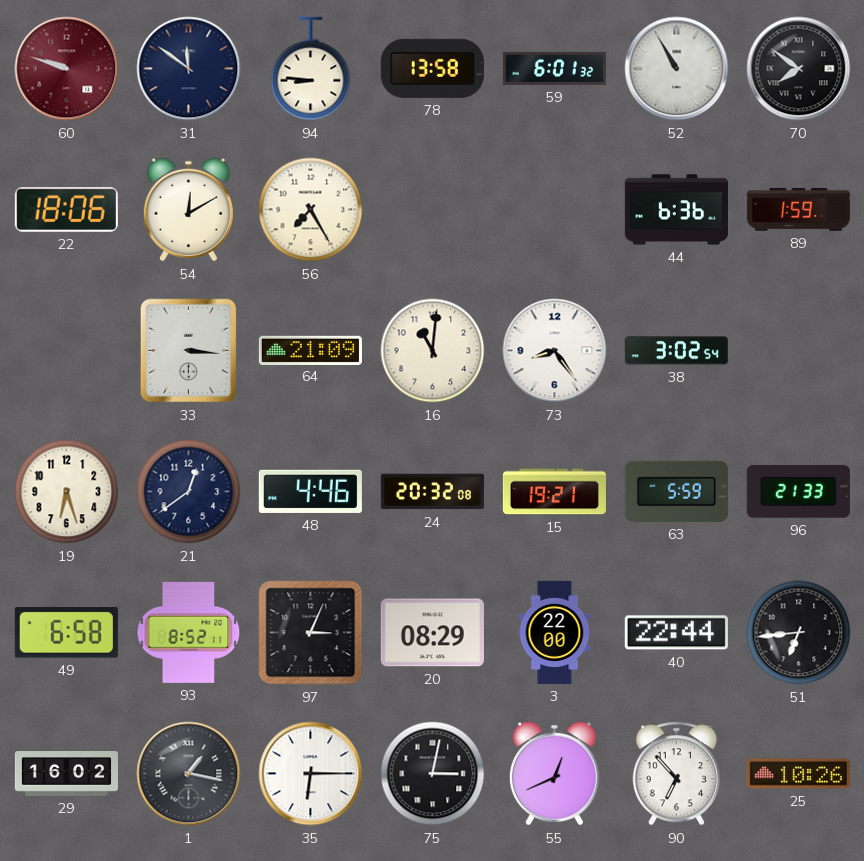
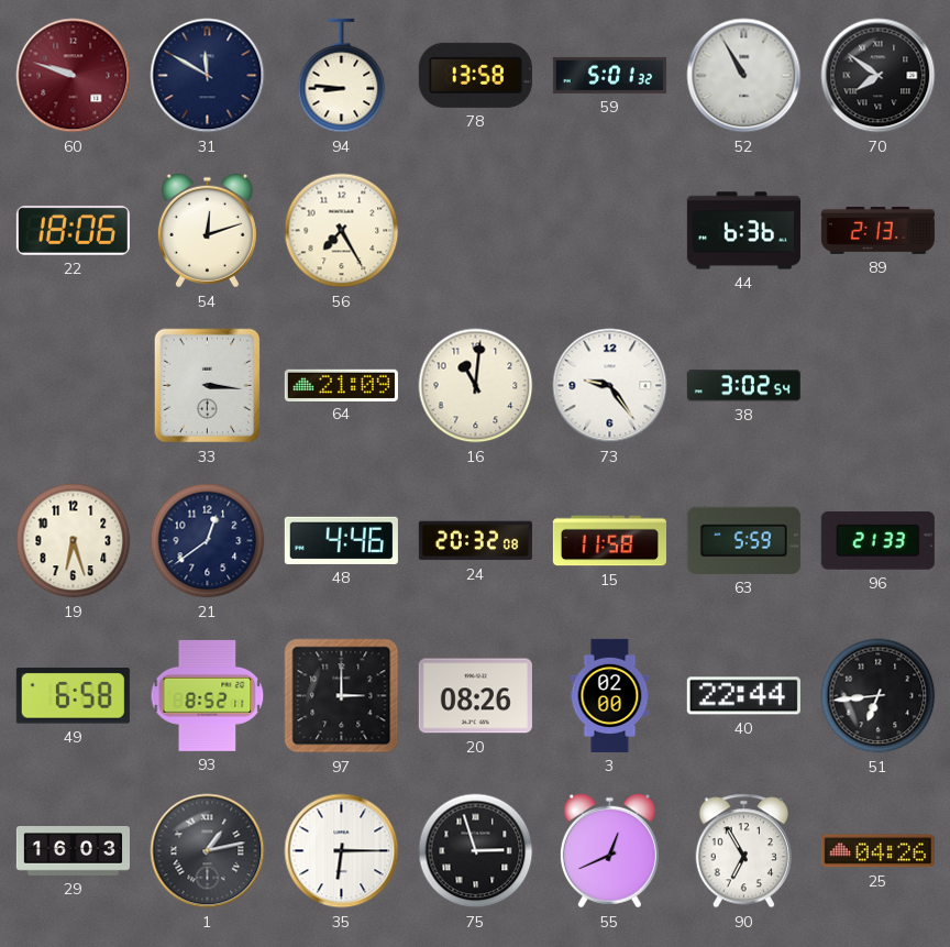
31: 11:51 -> 11:50
59: 6:01 -> 5:01
54: 12:10 -> 12:12
89: 1:59 -> 2:13
73: 8:24 -> 9:24
15: 19:21 -> 11:58
97: 3:04 -> 3:00
20: 08:29 -> 08:26
3: 22:00 -> 02:00
29: 16:02 -> 16:03
1: 1:17 -> 1:13
75: 3:02 -> 2:57
90: 6:53 -> 6:55
25: 10:26 -> 04:26
